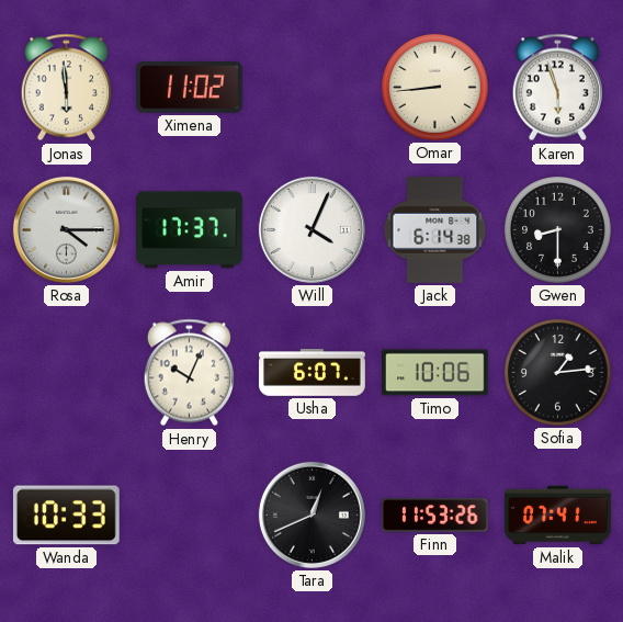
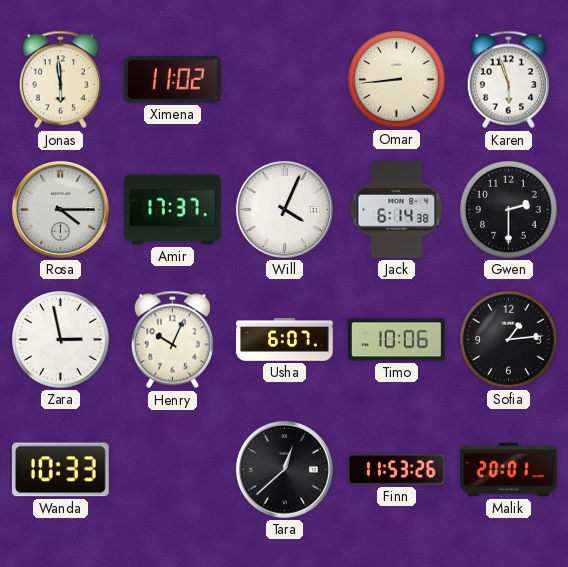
Gwen: 8:30 -> 2:30
Zara: none -> 2:58
Tara: 12:41 -> 12:38
Malik: 07:41 -> 20:01
